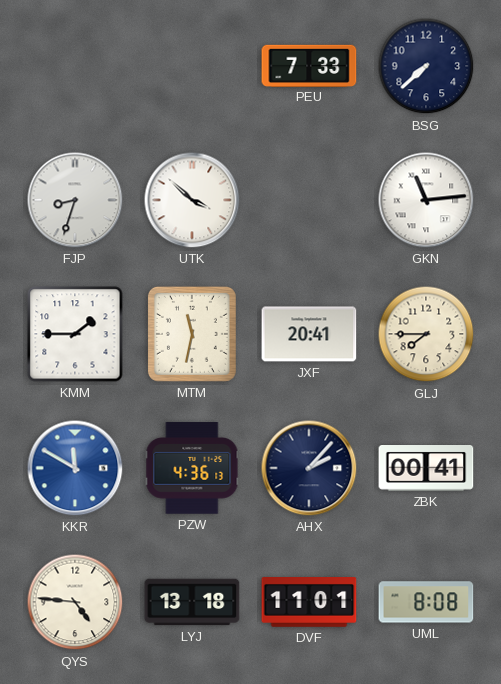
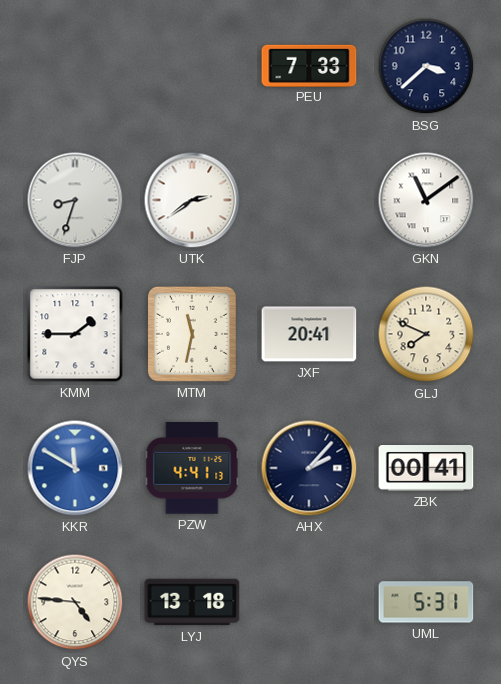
BSG: 7:38 -> 3:38
UTK: 3:52 -> 2:39
GKN: 11:14 -> 11:09
GLJ: 7:45 -> 7:49
PZW: 4:36 -> 4:41
DVF: 11:01 -> none
UML: 8:08 -> 5:31
